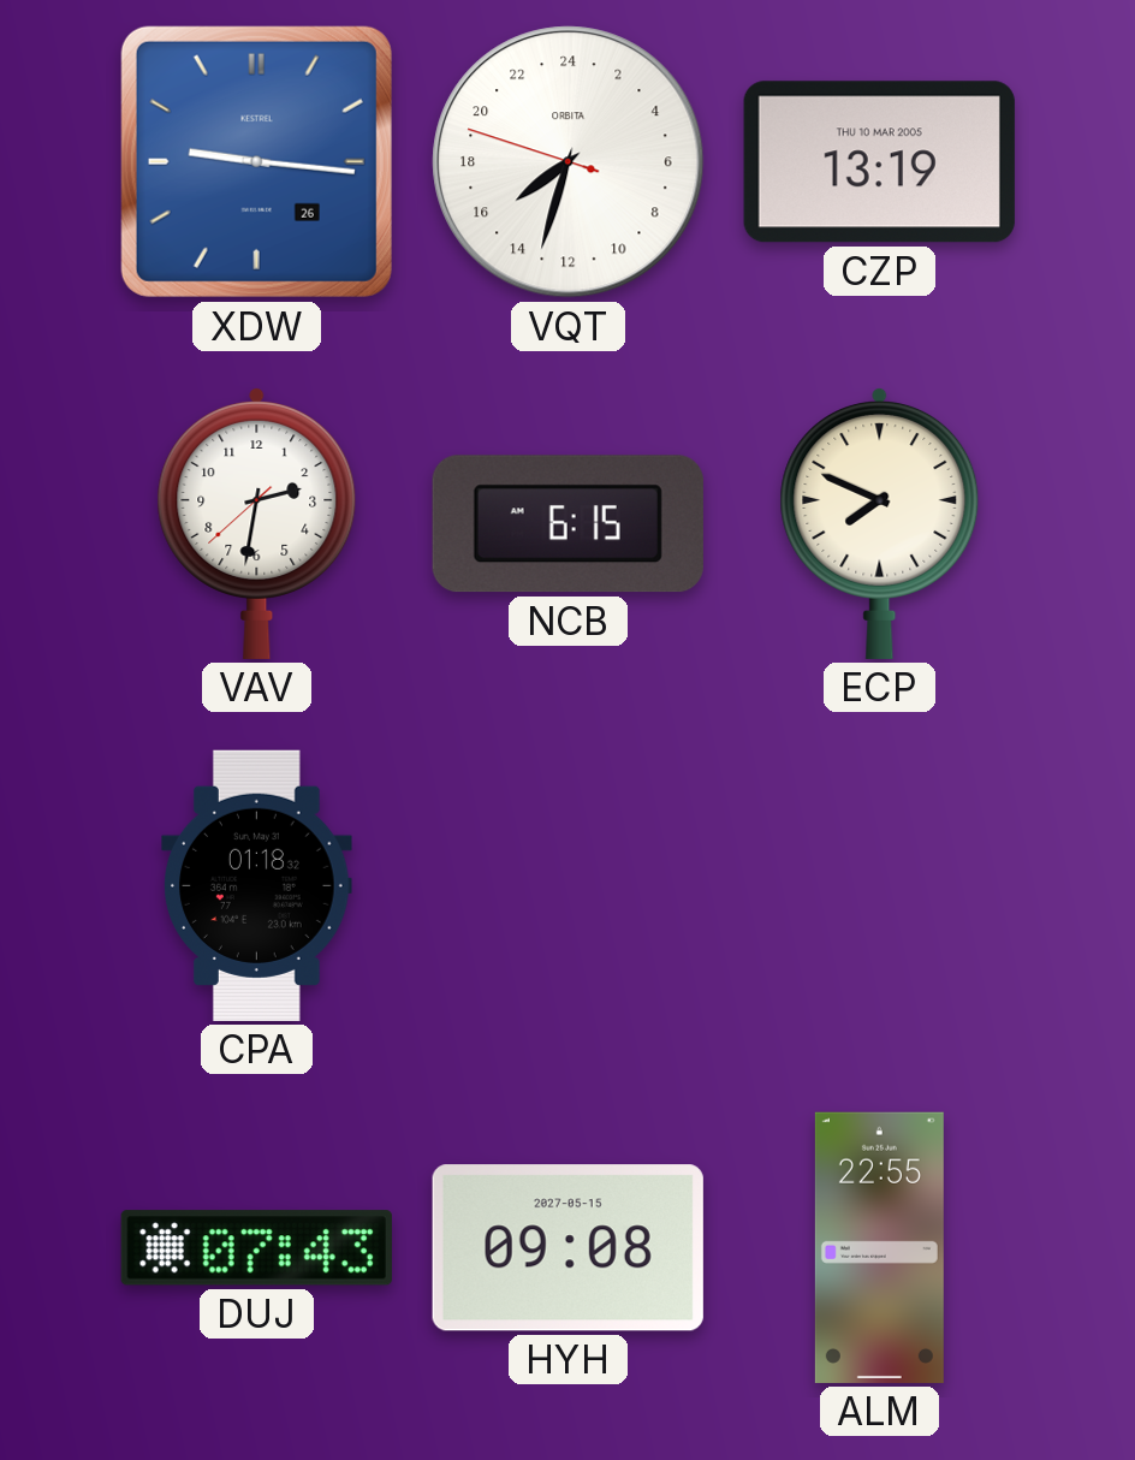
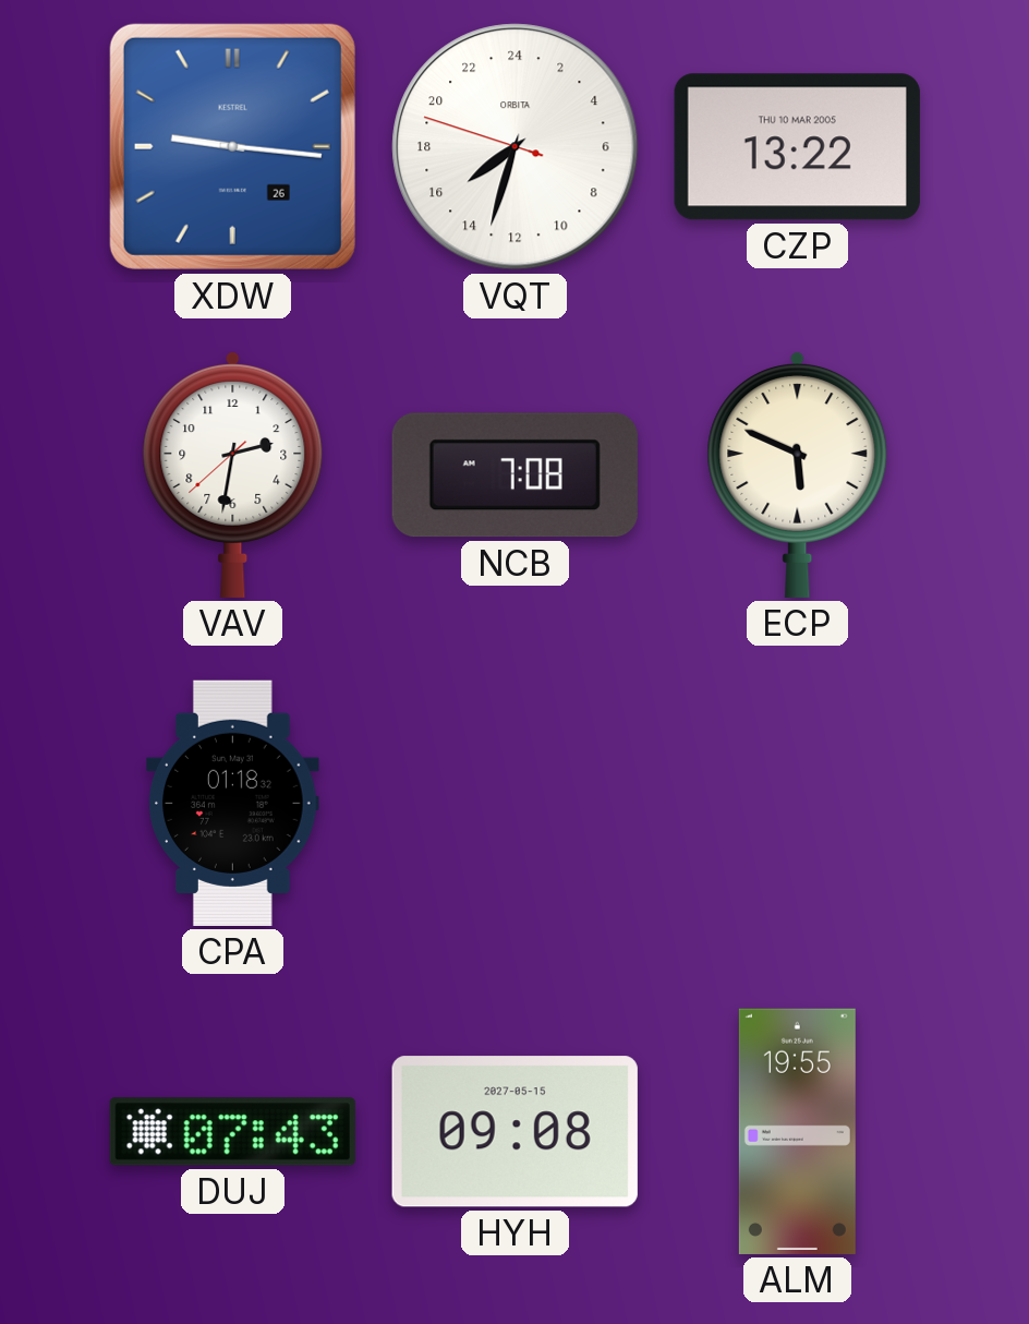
CZP: 13:19 -> 13:22
NCB: 6:15 -> 7:08
ECP: 7:49 -> 5:49
ALM: 22:55 -> 19:55
